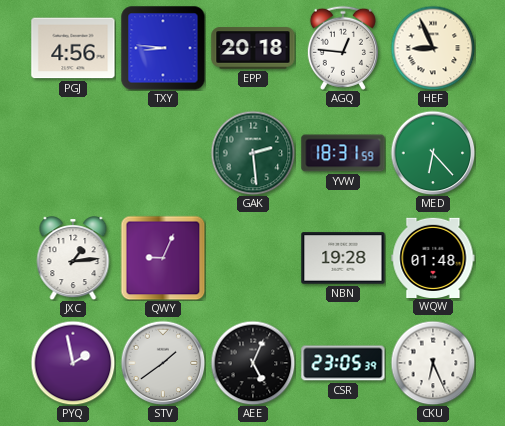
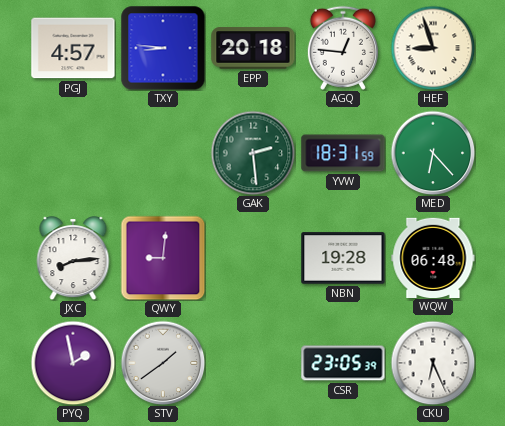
PGJ: 4:56 -> 4:57
HEF: 8:56 -> 8:57
JXC: 1:14 -> 8:14
QWY: 9:04 -> 9:01
WQW: 01:48 -> 06:48
AEE: 5:04 -> none
